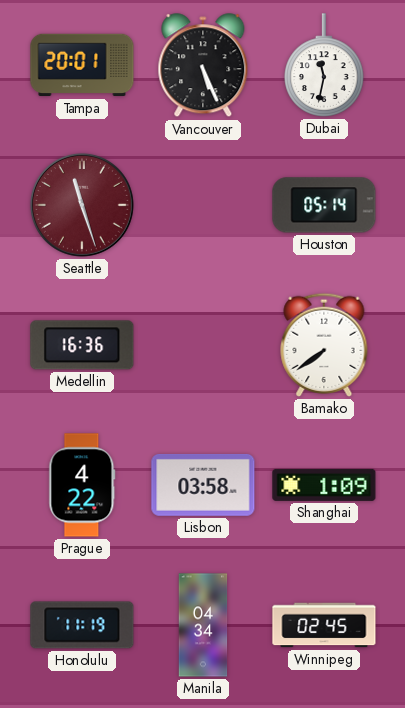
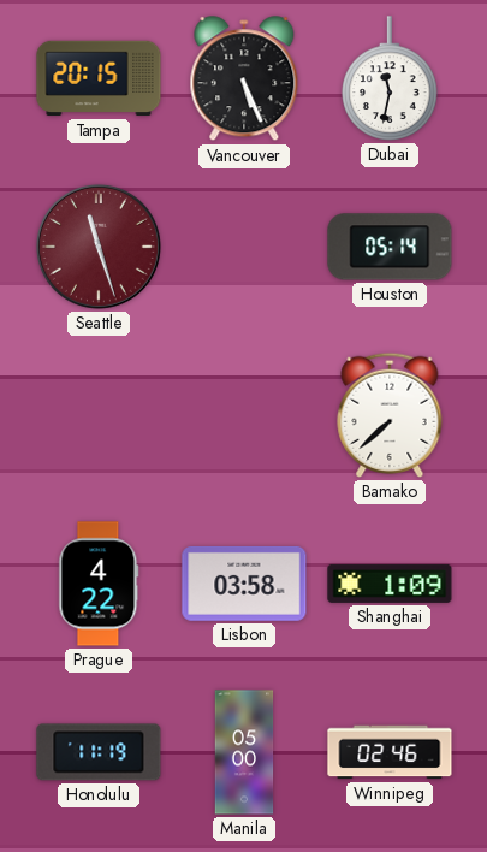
Tampa: 20:01 -> 20:15
Medellin: 16:36 -> none
Bamako: 7:39 -> 7:38
Manila: 04:34 -> 05:00
Winnipeg: 02:45 -> 02:46
